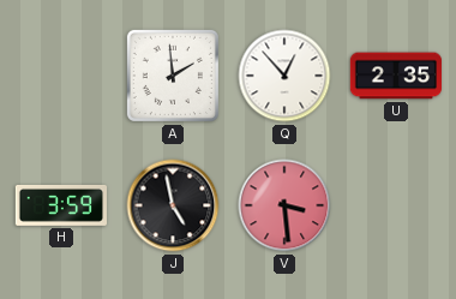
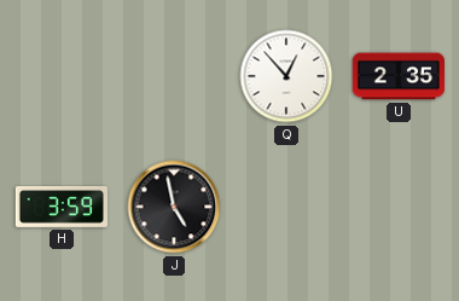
A: 1:59 -> none
V: 3:29 -> none
